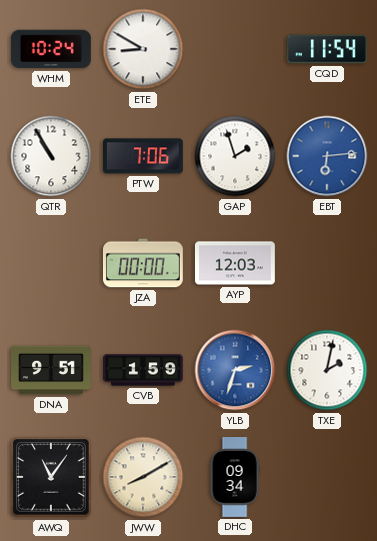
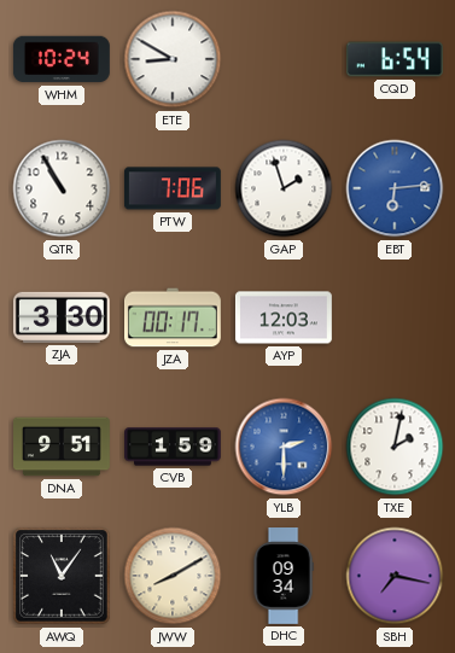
CQD: 11:54 -> 6:54
ZJA: none -> 3:30
JZA: 00:00 -> 00:17
YLB: 2:33 -> 2:30
SBH: none -> 7:17
